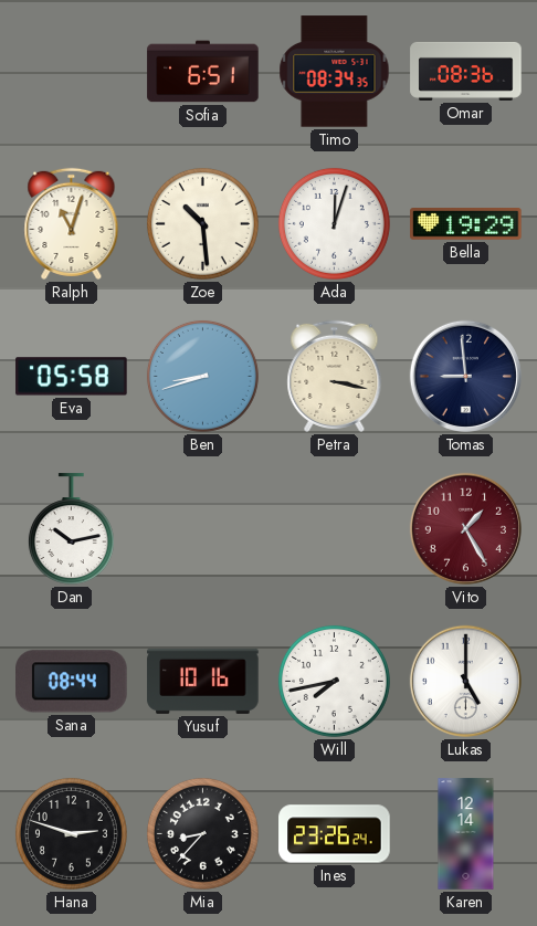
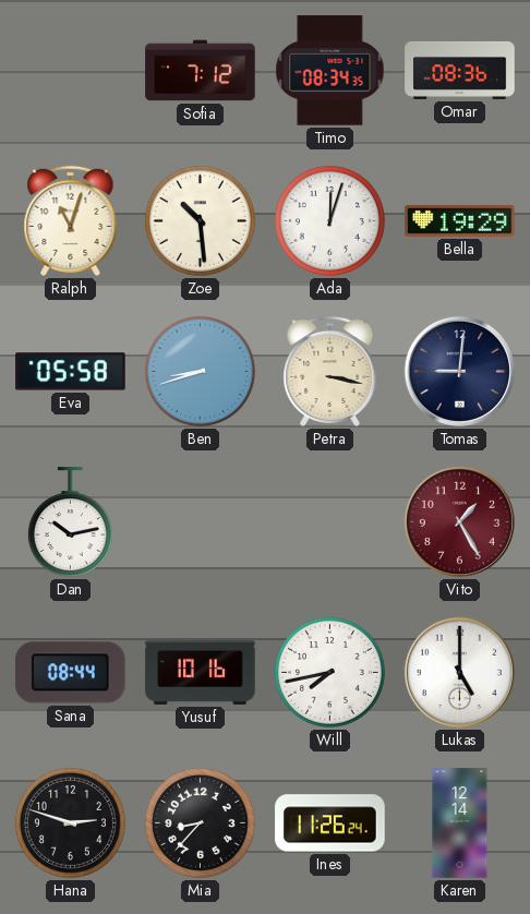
Sofia: 6:51 -> 7:12
Tomas: 8:59 -> 9:01
Ines: 23:26 -> 11:26
